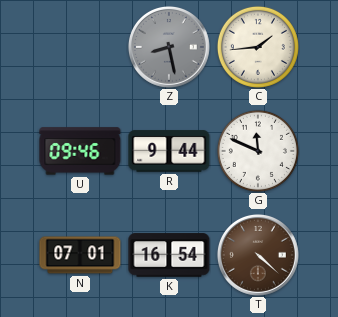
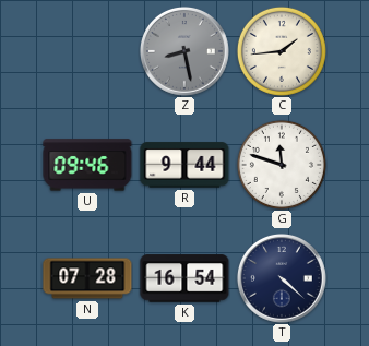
G: 11:49 -> 11:48
N: 07:01 -> 07:28
T dial: brown -> navy
